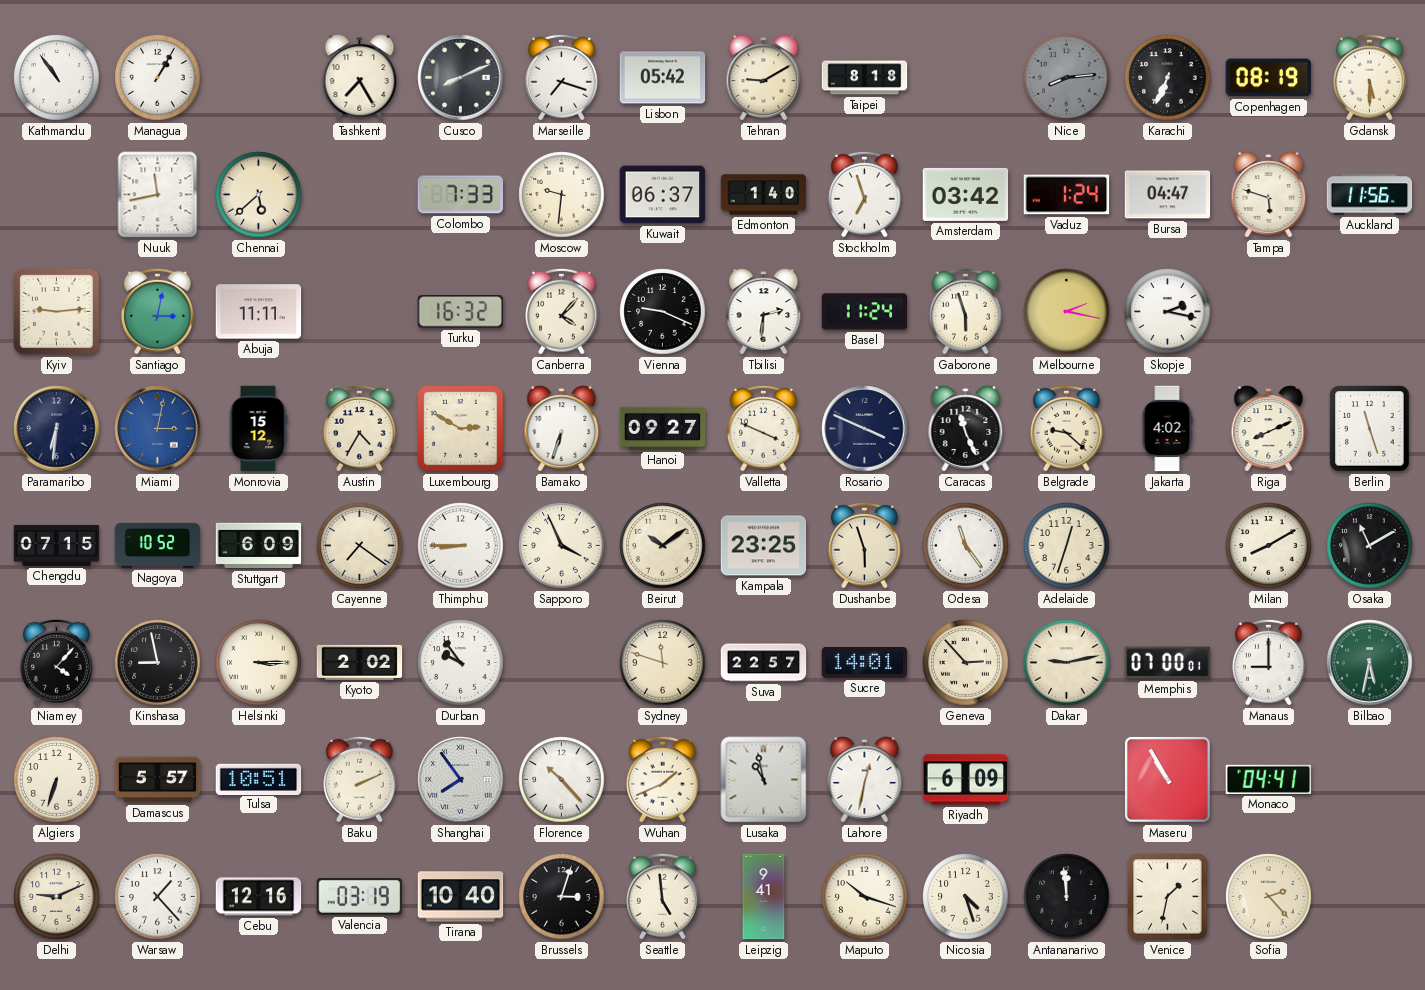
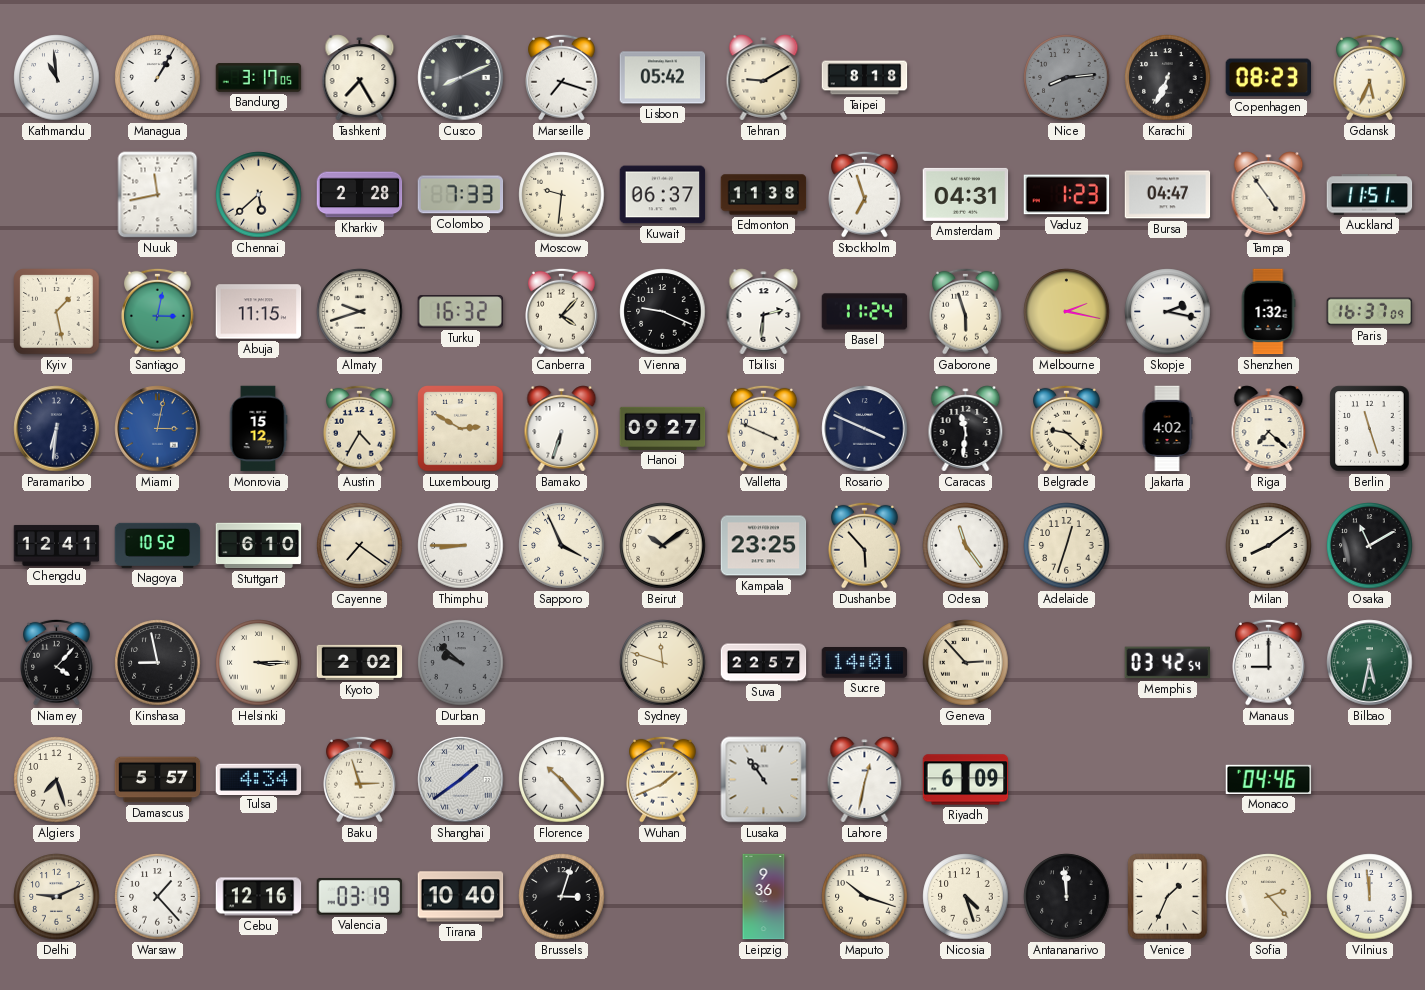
Kathmandu: 10:54 -> 10:59
Bandung: none -> 3:17
Copenhagen: 08:19 -> 08:23
Gdansk: 5:30 -> 5:34
Kharkiv: none -> 2:28
Edmonton: 1:40 -> 11:38
Amsterdam: 03:42 -> 04:31
Vaduz: 1:24 -> 1:23
Tampa: 5:48 -> 4:54
Auckland: 11:56 -> 11:51
Kyiv: 9:14 -> 1:28
Abuja: 11:11 -> 11:15
Almaty: none -> 9:42
Shenzhen: none -> 1:32
Paris: none -> 16:37
Caracas: 11:26 -> 11:31
Riga: 8:11 -> 7:22
Chengdu: 07:15 -> 12:41
Stuttgart: 6:09 -> 6:10
Dushanbe: 5:57 -> 5:53
Milan: 8:10 -> 8:09
Durban: 9:54 -> 9:52
Durban dial: white -> grey
Dakar: 9:13 -> none
Memphis: 07:00 -> 03:42
Algiers: 6:33 -> 7:27
Tulsa: 10:51 -> 4:34
Baku: 2:11 -> 2:57
Shanghai: 7:54 -> 1:39
Lusaka: 10:58 -> 10:54
Maseru: 10:55 -> none
Monaco: 04:41 -> 04:46
Seattle: 4:59 -> none
Leipzig: 9:41 -> 9:36
Venice: 1:32 -> 1:34
Vilnius: none -> 11:59
